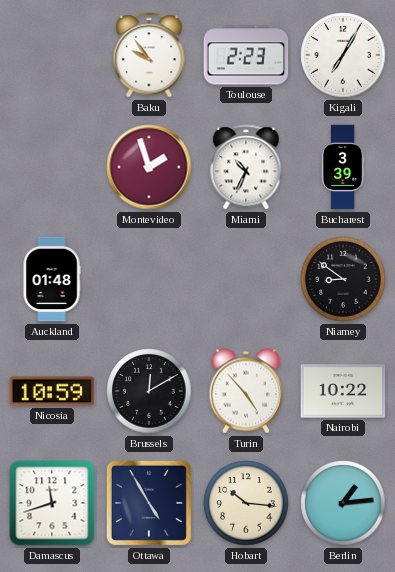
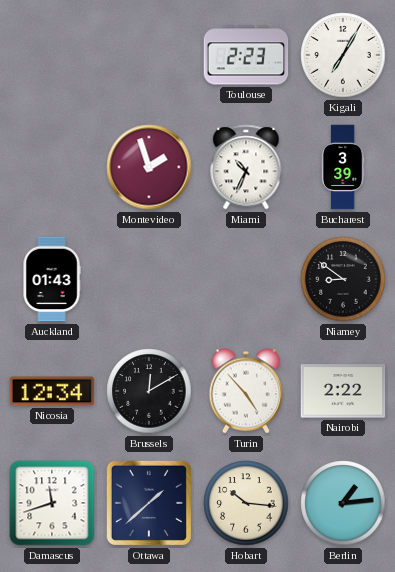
Baku: 9:54 -> none
Auckland: 01:48 -> 01:43
Nicosia: 10:59 -> 12:34
Nairobi: 10:22 -> 2:22
Ottawa: 4:55 -> 1:38
